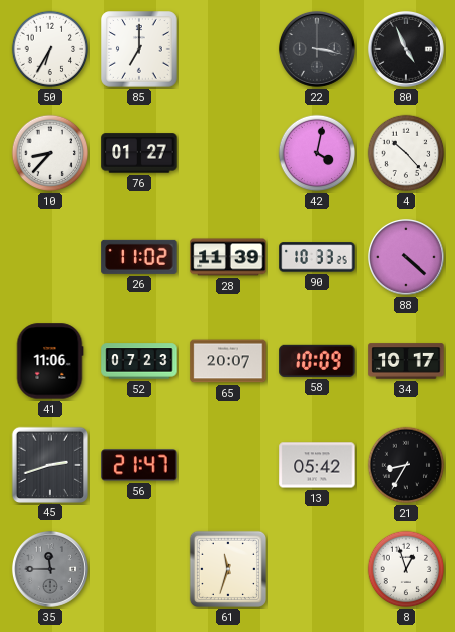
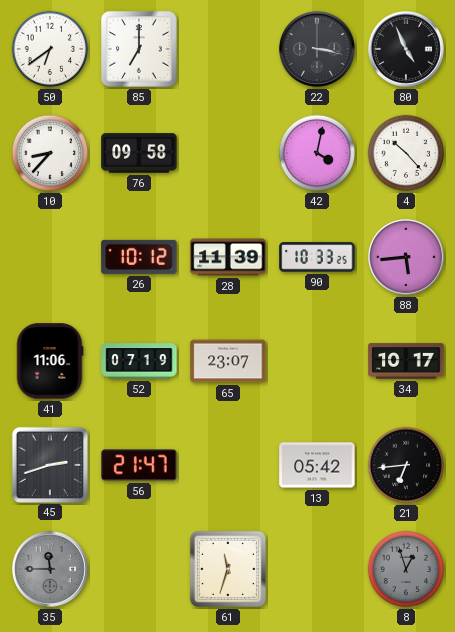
50: 6:35 -> 6:39
76: 01:27 -> 09:58
26: 11:02 -> 10:12
88: 4:22 -> 5:44
52: 07:23 -> 07:19
65: 20:07 -> 23:07
58: 10:09 -> none
21: 8:35 -> 6:44
8 dial: white -> grey
